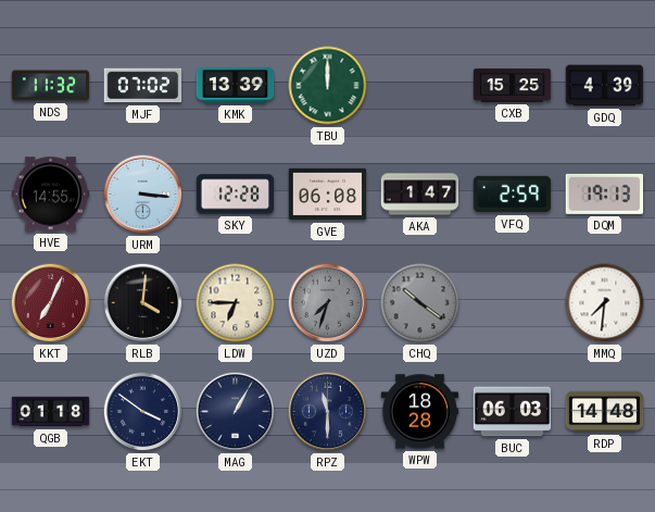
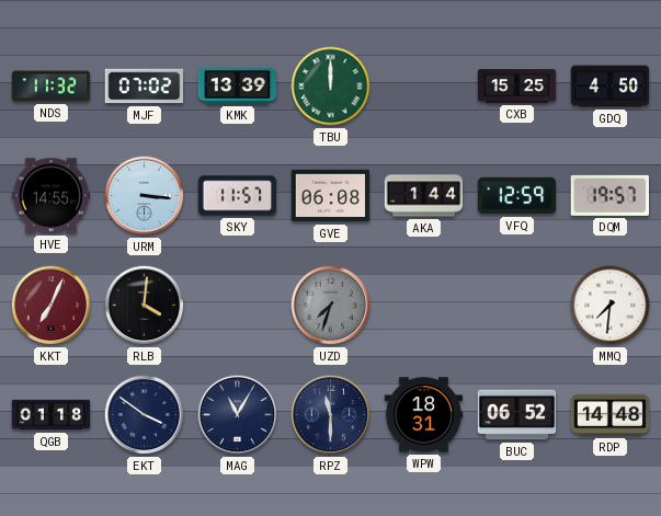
GDQ: 4:39 -> 4:50
SKY: 12:28 -> 11:57
AKA: 1:47 -> 1:44
VFQ: 2:59 -> 12:59
DQM: 19:13 -> 19:57
LDW: 6:45 -> none
CHQ: 10:21 -> none
MAG: 1:05 -> 11:05
WPW: 18:28 -> 18:31
BUC: 06:03 -> 06:52
